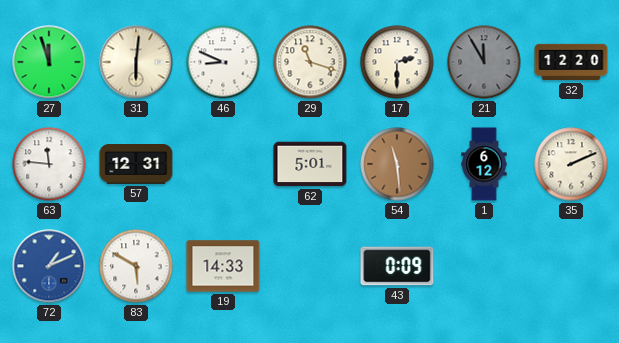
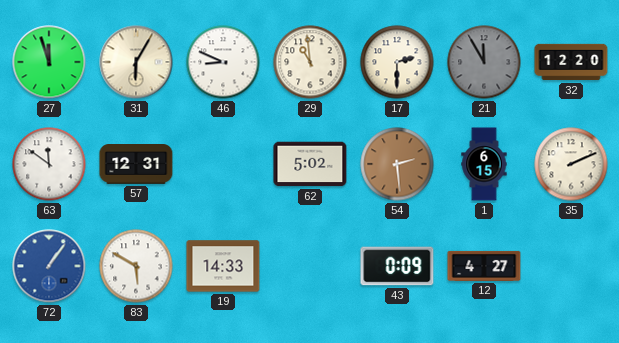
31: 6:01 -> 6:05
29: 11:18 -> 10:59
63: 11:46 -> 11:51
62: 5:01 -> 5:02
54: 11:29 -> 2:29
1: 6:12 -> 6:15
72: 1:11 -> 1:06
12: none -> 4:27
